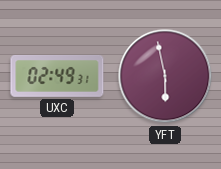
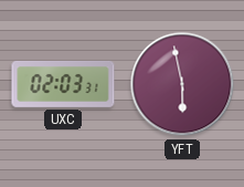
UXC: 02:49 -> 02:03
